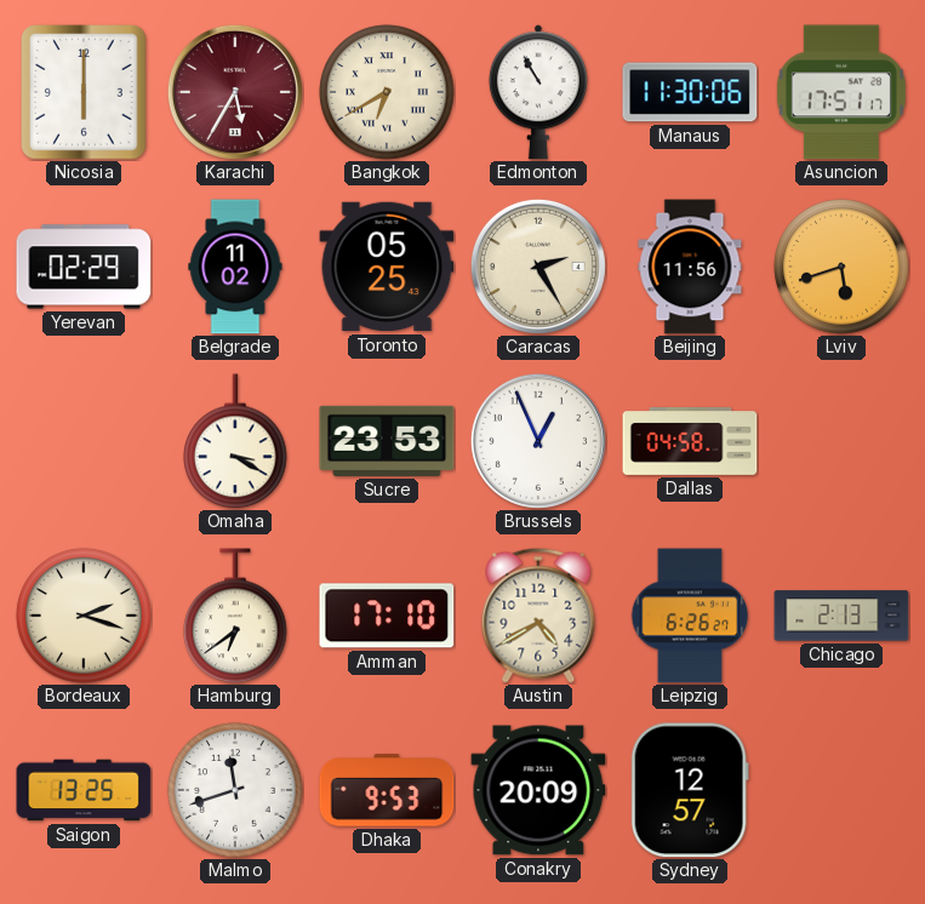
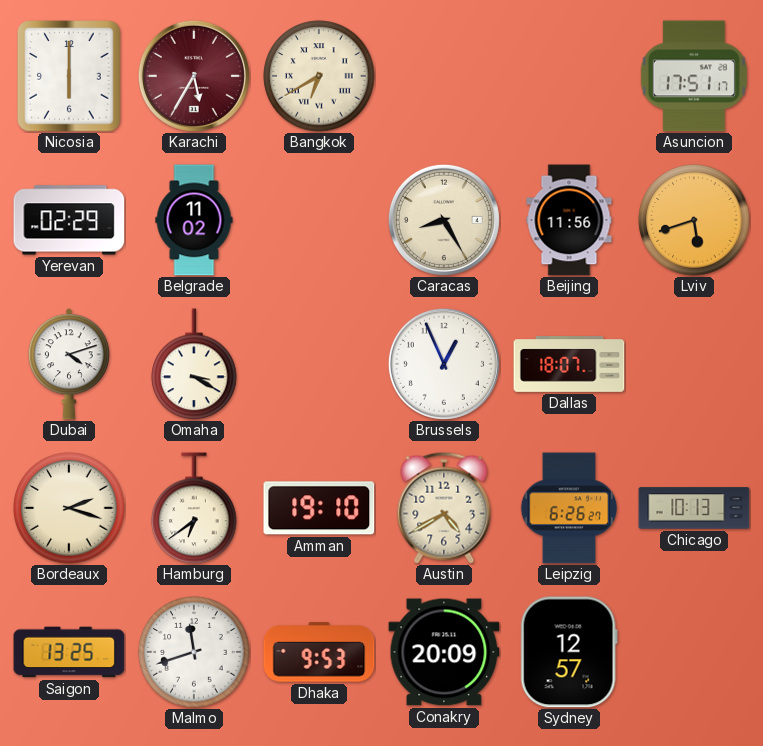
Edmonton: 10:55 -> none
Manaus: 11:30 -> none
Toronto: 05:25 -> none
Caracas: 2:25 -> 8:25
Dubai: none -> 4:12
Sucre: 23:53 -> none
Dallas: 04:58 -> 18:07
Amman: 17:10 -> 19:10
Chicago: 2:13 -> 10:13
